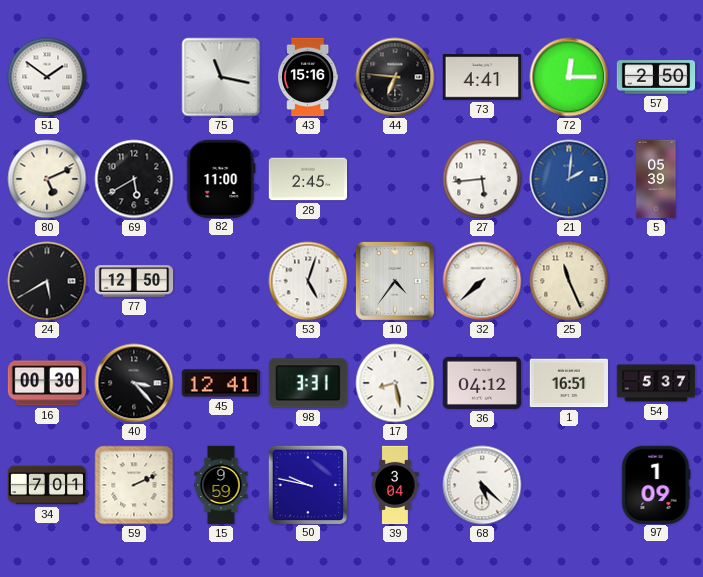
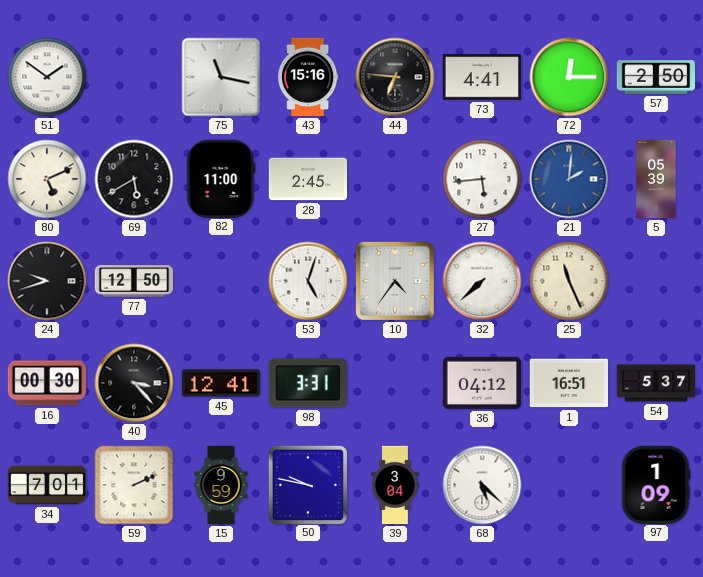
24: 5:40 -> 9:42
17: 8:28 -> none
